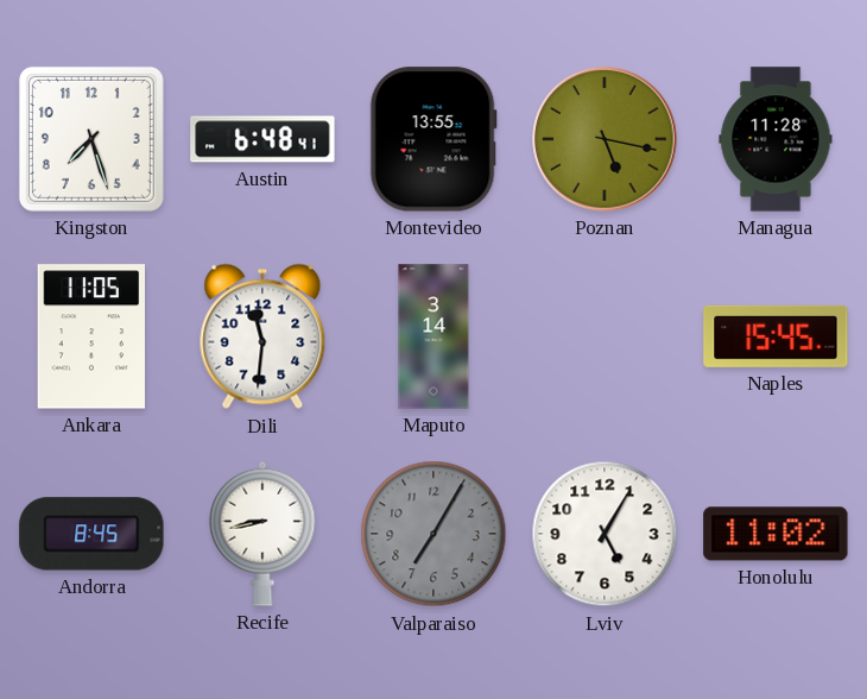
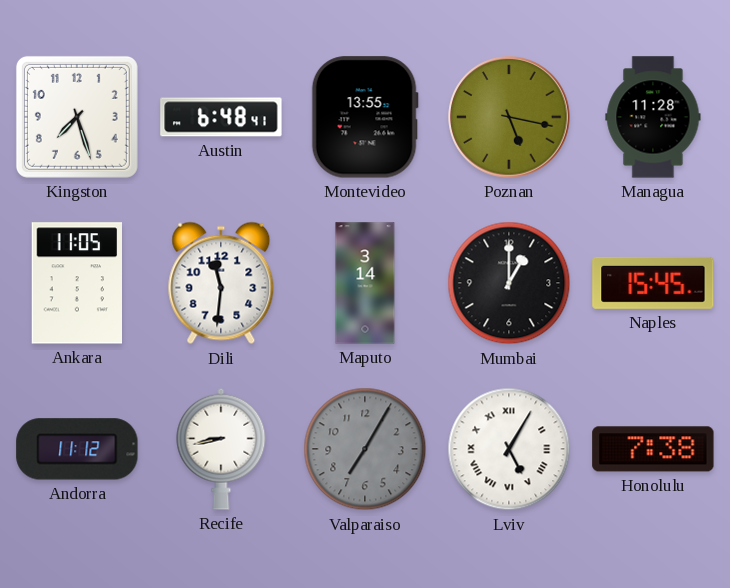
Mumbai: none -> 1:00
Andorra: 8:45 -> 11:12
Lviv numerals: Arabic -> Roman
Honolulu: 11:02 -> 7:38
